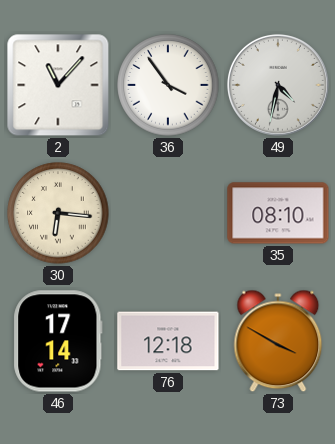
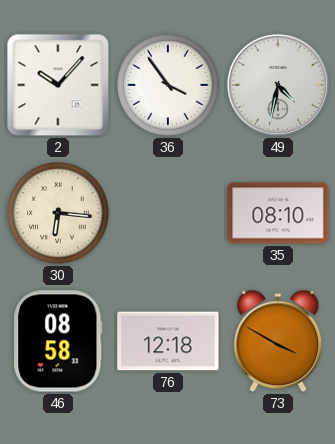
2: 11:07 -> 10:07
46: 17:14 -> 08:58
